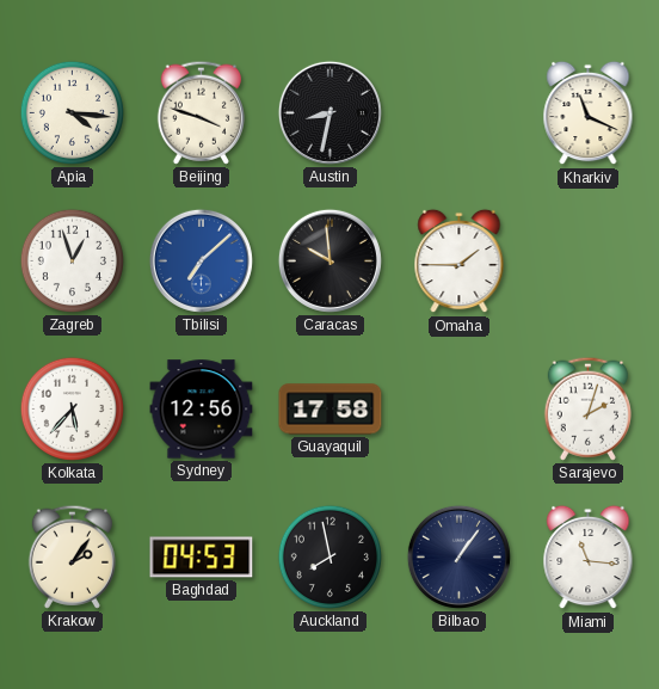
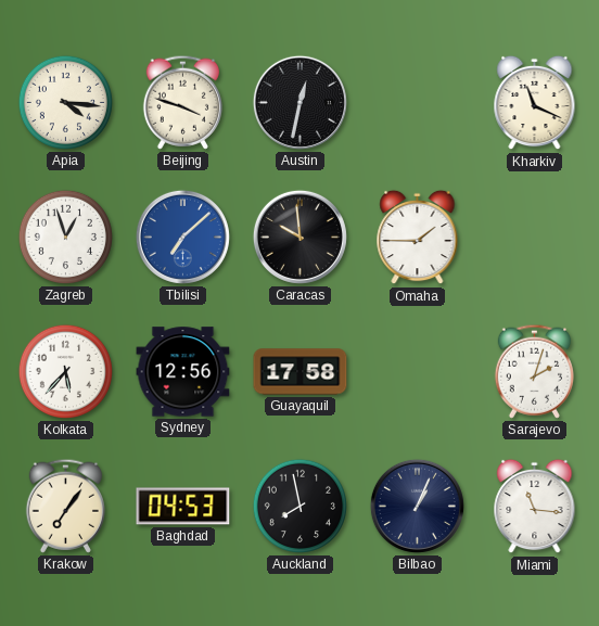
Austin: 8:32 -> 12:32
Krakow: 2:06 -> 7:06
Bilbao: 1:06 -> 1:04
